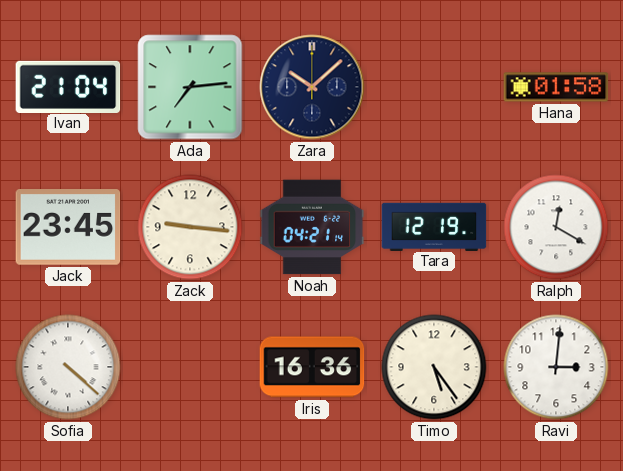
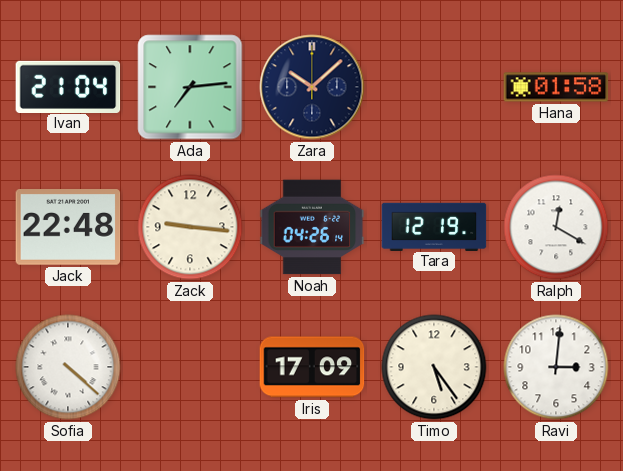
Jack: 23:45 -> 22:48
Noah: 04:21 -> 04:26
Iris: 16:36 -> 17:09
